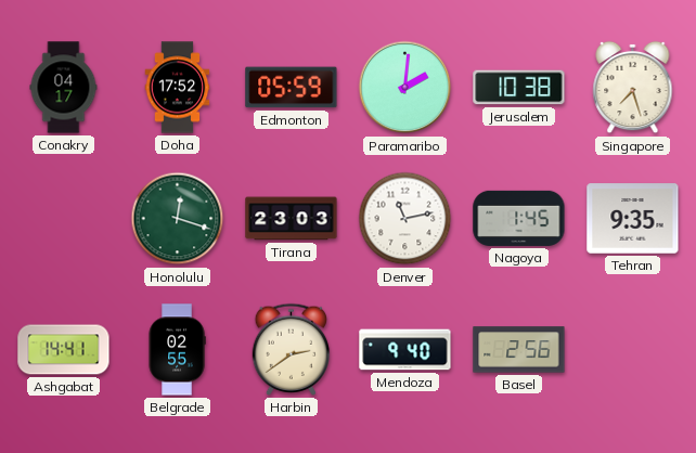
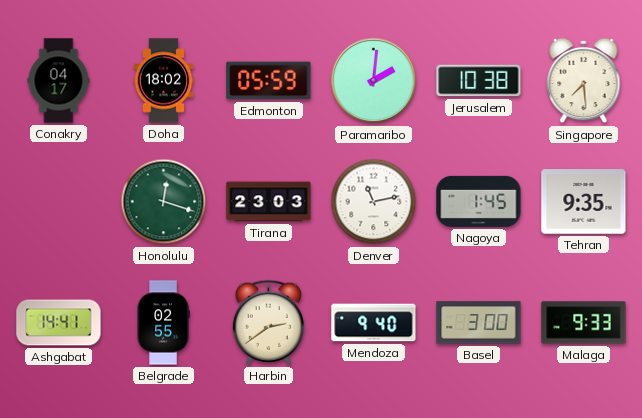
Doha: 17:52 -> 18:02
Singapore: 7:27 -> 7:29
Basel: 2:56 -> 3:00
Malaga: none -> 9:33
